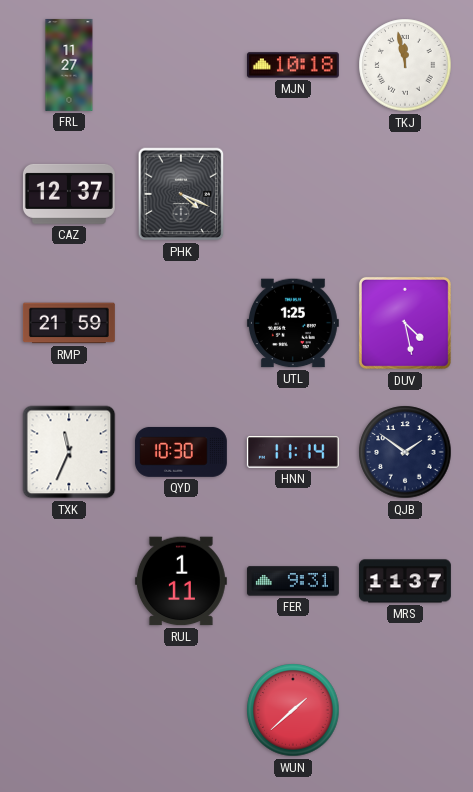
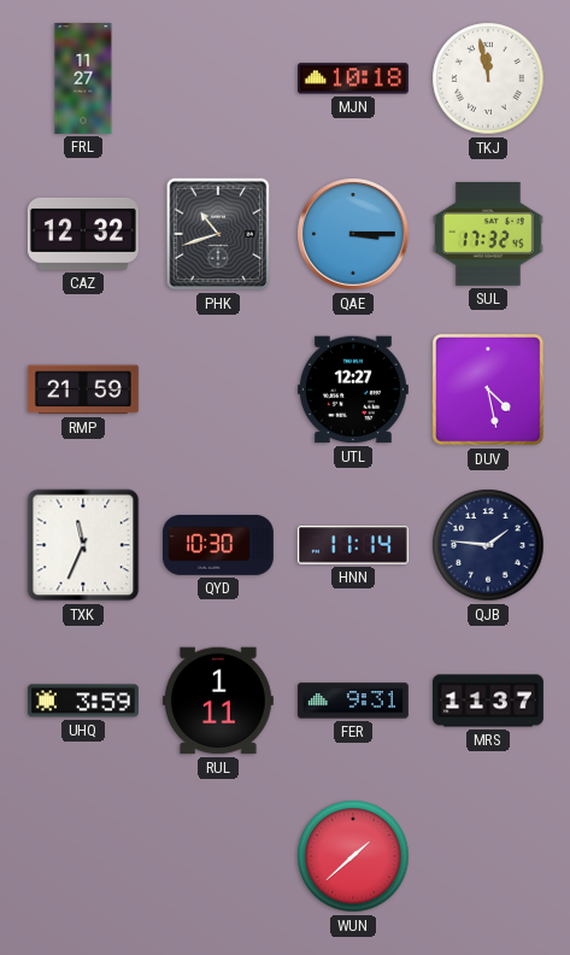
CAZ: 12:37 -> 12:32
PHK: 4:19 -> 10:42
QAE: none -> 3:15
SUL: none -> 17:32
UTL: 1:25 -> 12:27
QJB: 1:51 -> 1:46
UHQ: none -> 3:59
